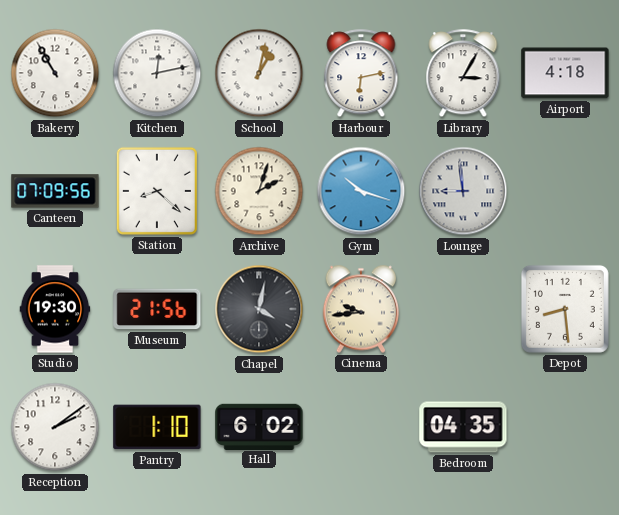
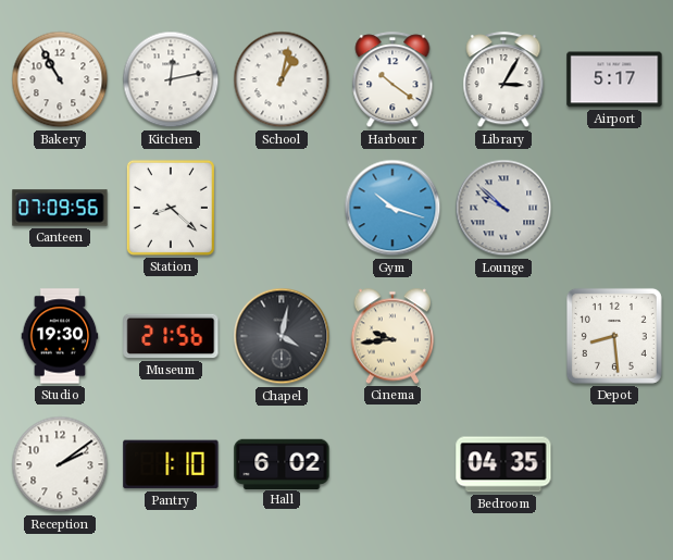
Harbour: 6:13 -> 10:21
Airport: 4:18 -> 5:17
Archive: 2:03 -> none
Lounge: 8:59 -> 9:52
